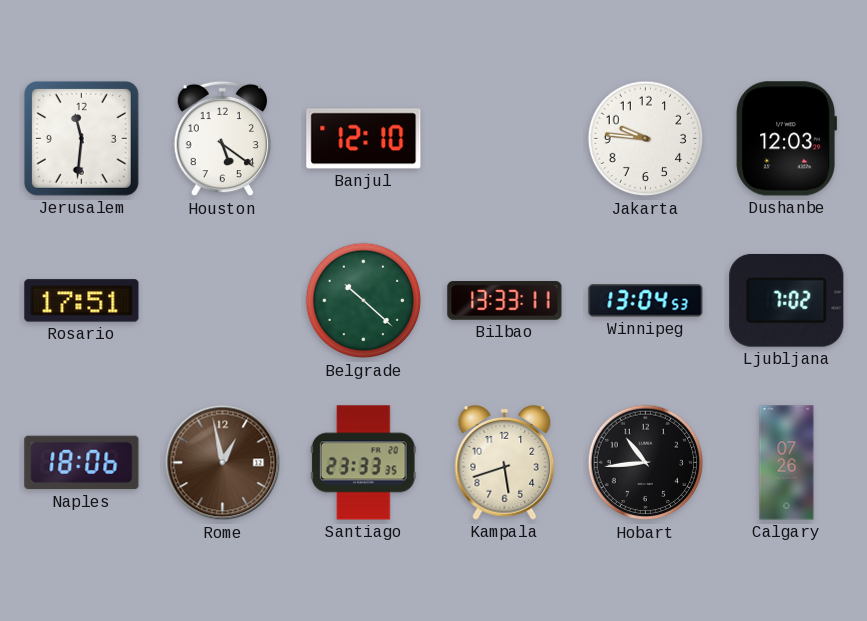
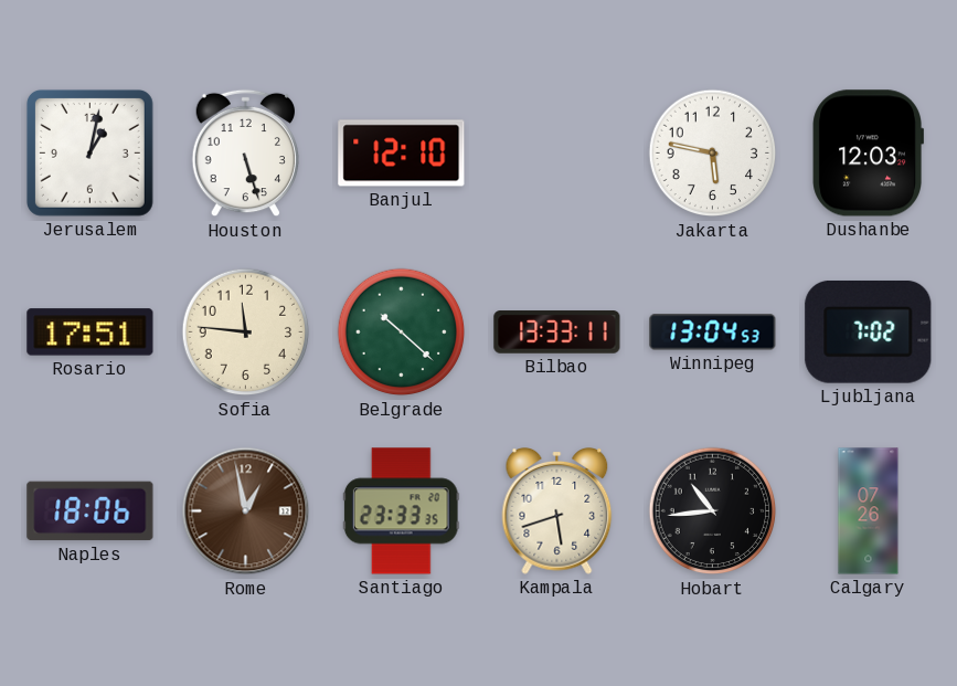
Jerusalem: 11:31 -> 1:02
Houston: 5:21 -> 5:27
Jakarta: 9:46 -> 5:47
Sofia: none -> 11:46
